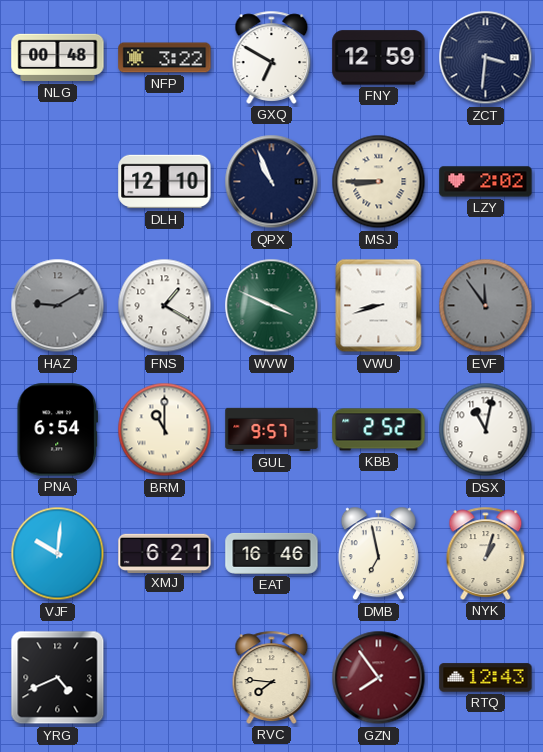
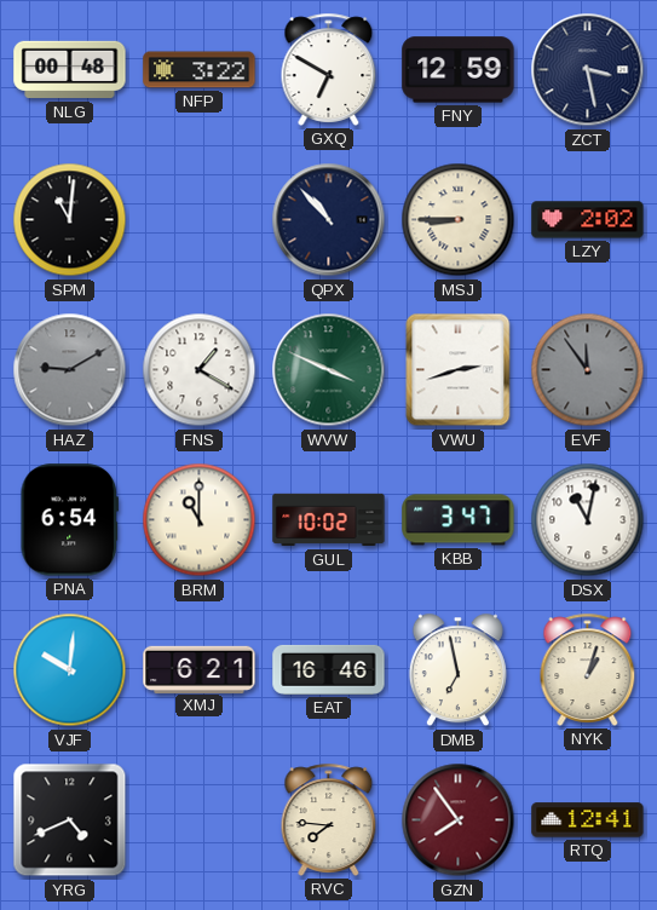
ZCT: 3:31 -> 3:28
SPM: none -> 11:01
DLH: 12:10 -> none
QPX: 10:56 -> 10:53
VWU: 8:42 -> 2:42
GUL: 9:57 -> 10:02
KBB: 2:52 -> 3:47
RTQ: 12:43 -> 12:41
